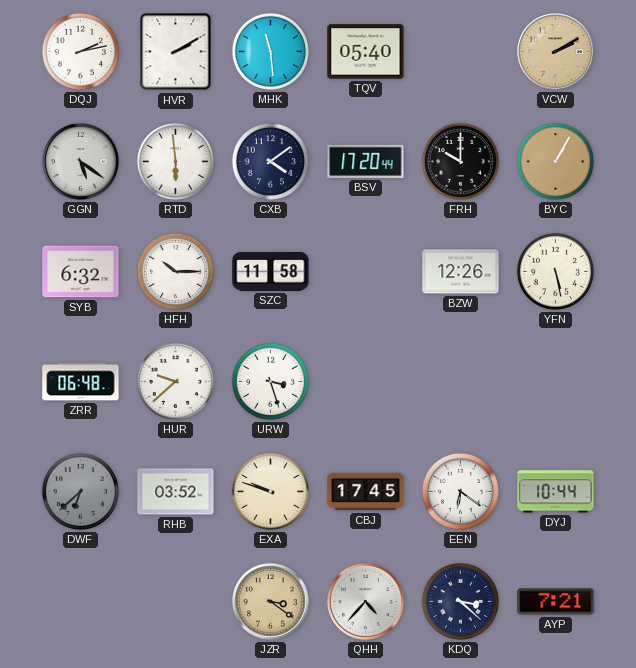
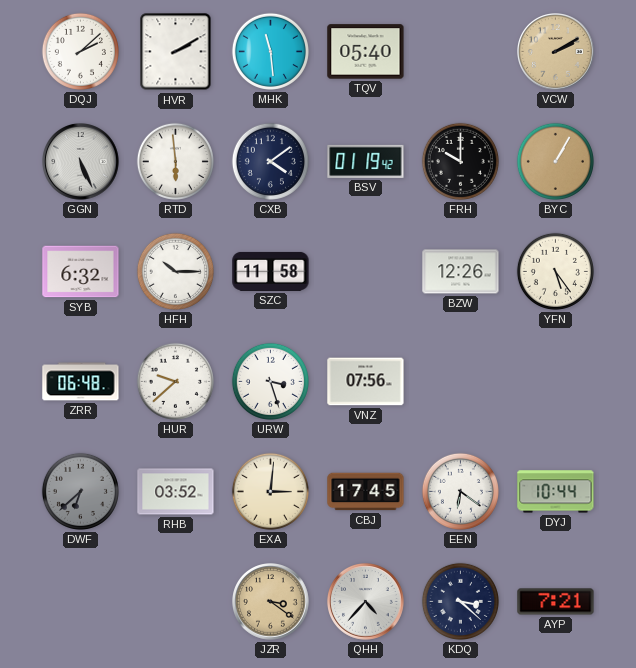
DQJ: 2:13 -> 2:08
GGN: 5:21 -> 5:26
BSV: 17:20 -> 01:19
YFN: 5:28 -> 5:24
VNZ: none -> 07:56
EXA: 9:48 -> 3:01
